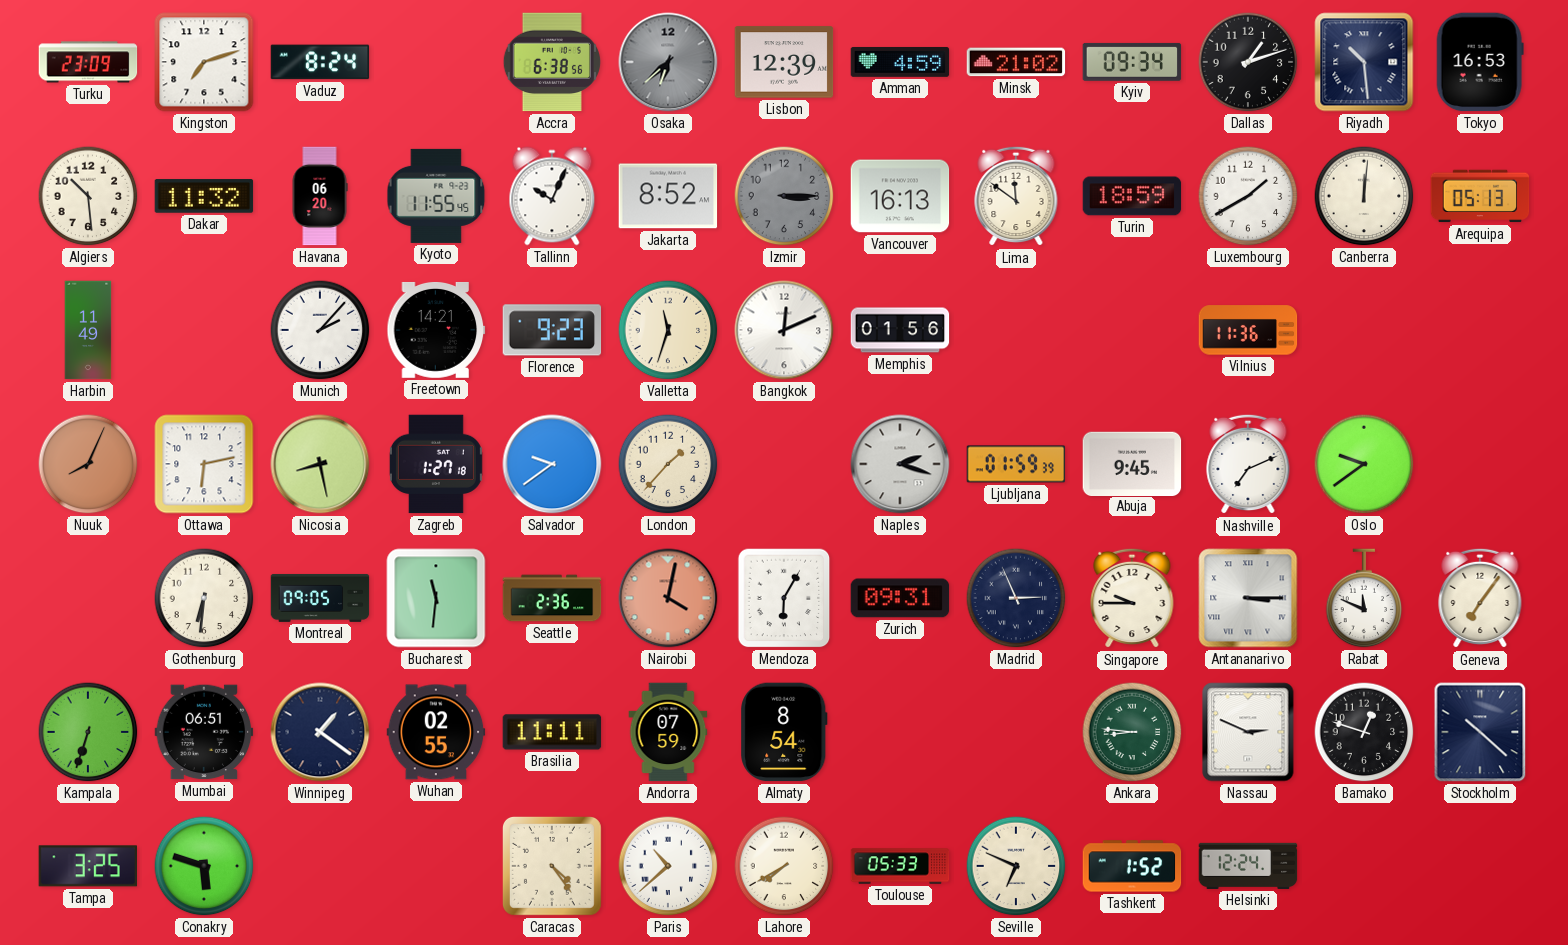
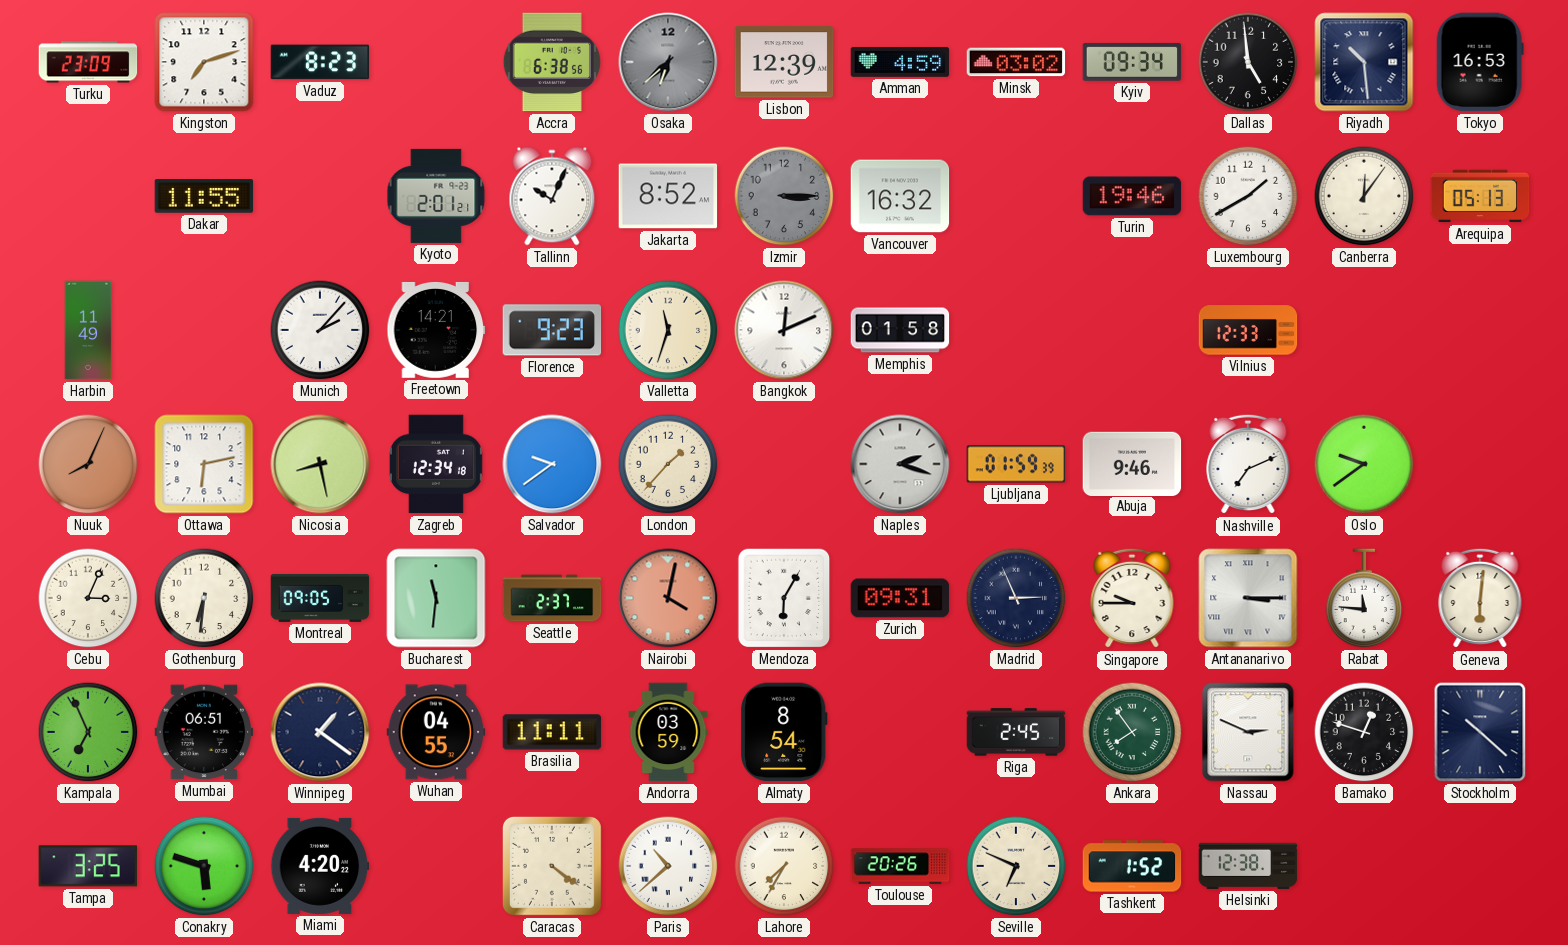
Vaduz: 8:24 -> 8:23
Minsk: 21:02 -> 03:02
Dallas: 1:12 -> 4:59
Algiers: 10:29 -> none
Dakar: 11:32 -> 11:55
Havana: 06:20 -> none
Kyoto: 11:55 -> 2:01
Vancouver: 16:13 -> 16:32
Lima: 11:51 -> none
Turin: 18:59 -> 19:46
Canberra: 12:01 -> 12:06
Memphis: 01:56 -> 01:58
Vilnius: 11:36 -> 12:33
Zagreb: 1:27 -> 12:34
Abuja: 9:45 -> 9:46
Cebu: none -> 3:04
Seattle: 2:36 -> 2:37
Rabat: 11:49 -> 11:46
Geneva: 7:06 -> 6:01
Kampala: 6:33 -> 6:56
Wuhan: 02:55 -> 04:55
Andorra: 07:59 -> 03:59
Riga: none -> 2:45
Ankara: 8:46 -> 7:54
Miami: none -> 4:20
Caracas: 4:24 -> 4:21
Lahore: 7:40 -> 7:35
Toulouse: 05:33 -> 20:26
Helsinki: 12:24 -> 12:38
